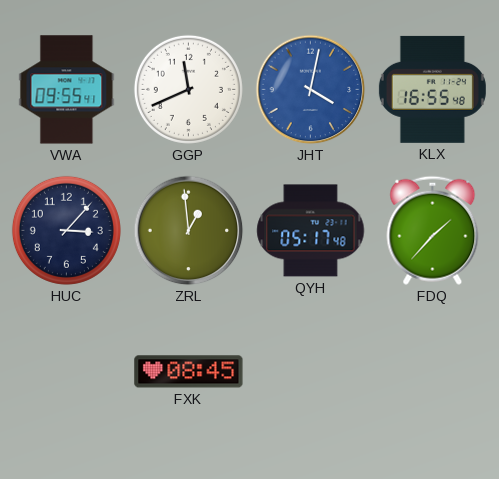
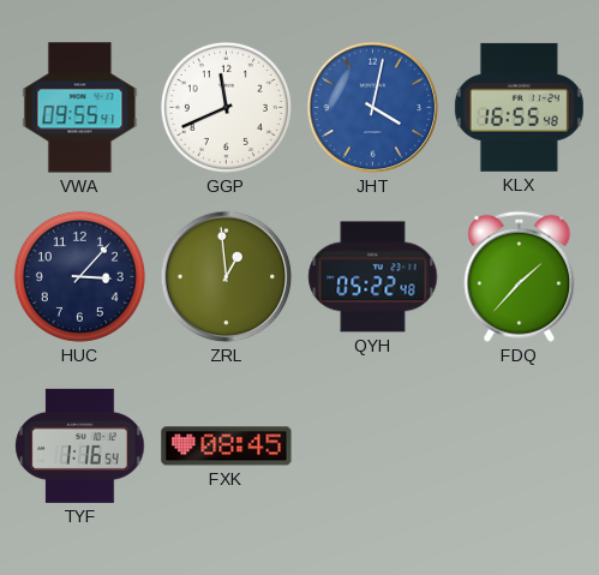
QYH: 05:17 -> 05:22
TYF: none -> 1:16
